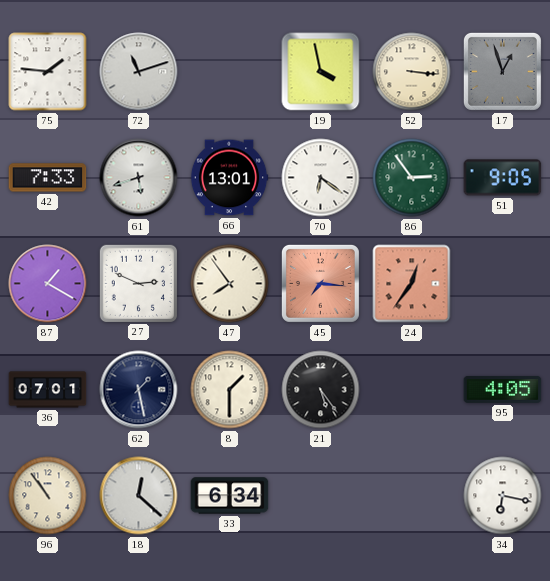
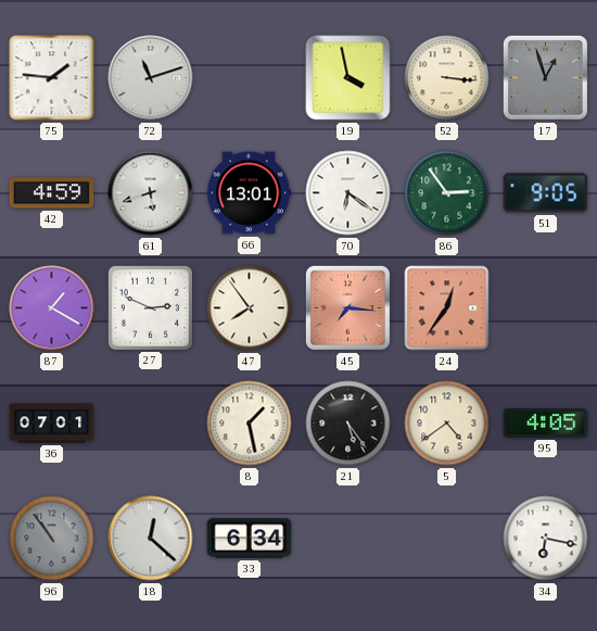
42: 7:33 -> 4:59
62: 1:28 -> none
8: 1:30 -> 1:28
5: none -> 4:39
96 dial: cream -> grey
